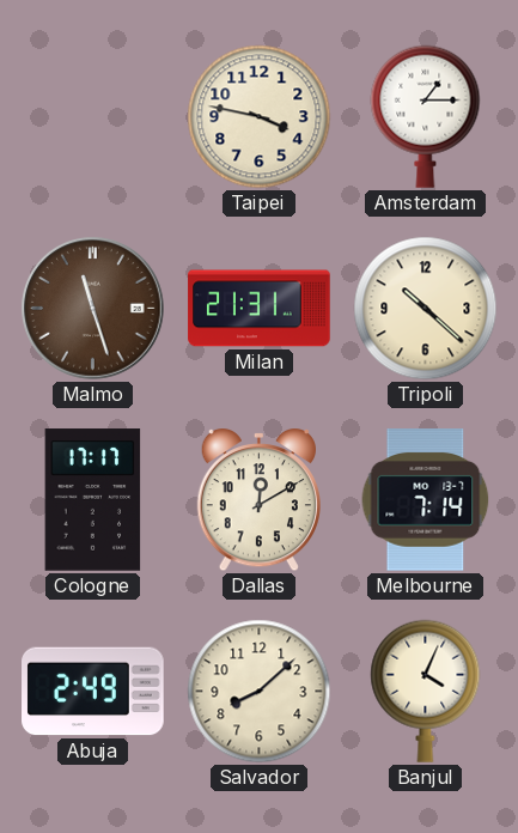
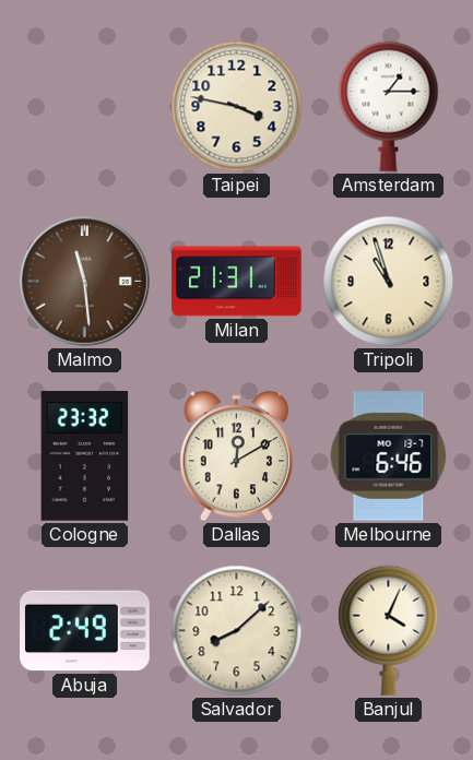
Malmo: 11:27 -> 11:29
Tripoli: 10:22 -> 10:57
Cologne: 17:17 -> 23:32
Melbourne: 7:14 -> 6:46
